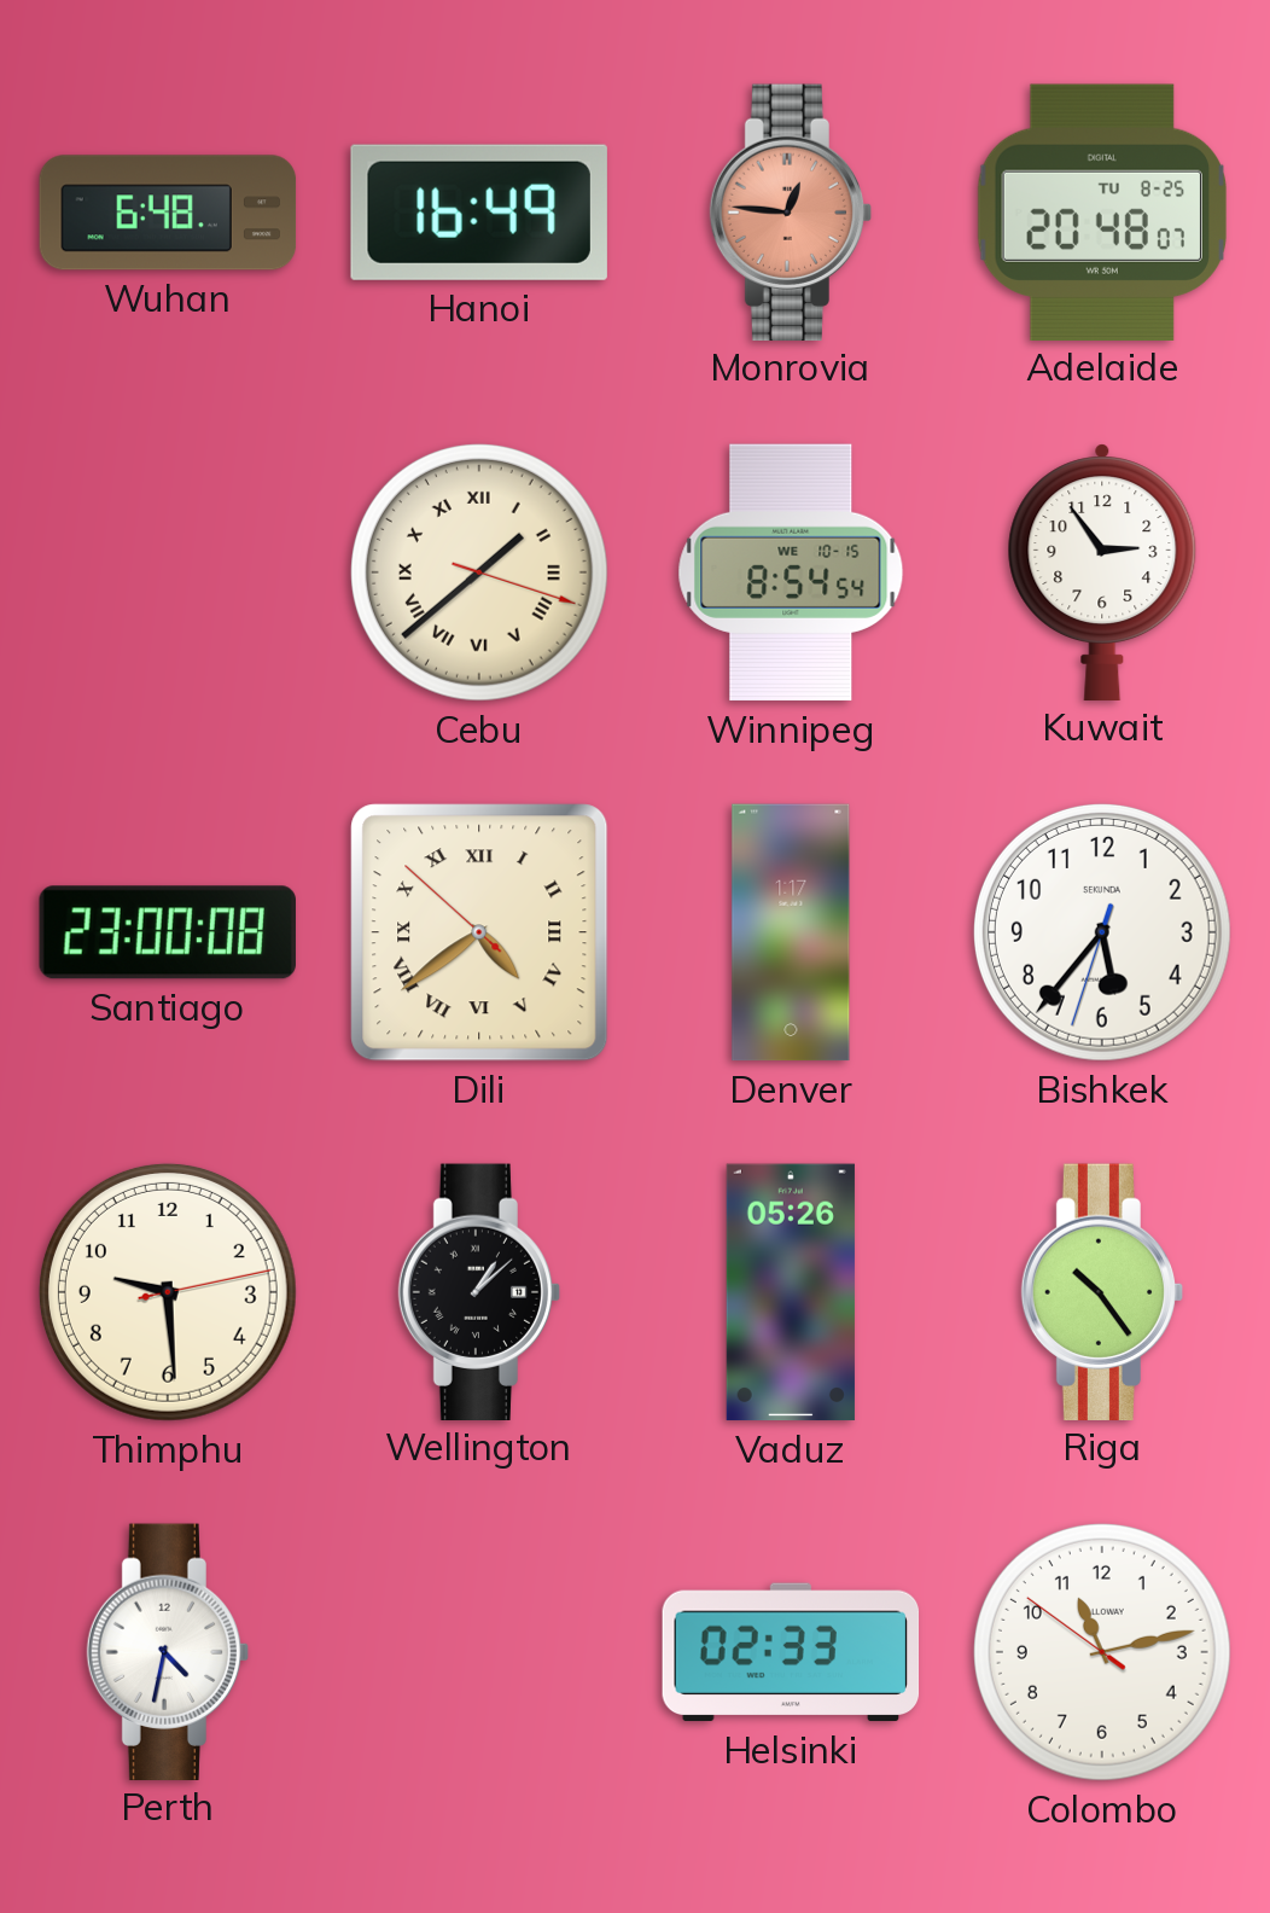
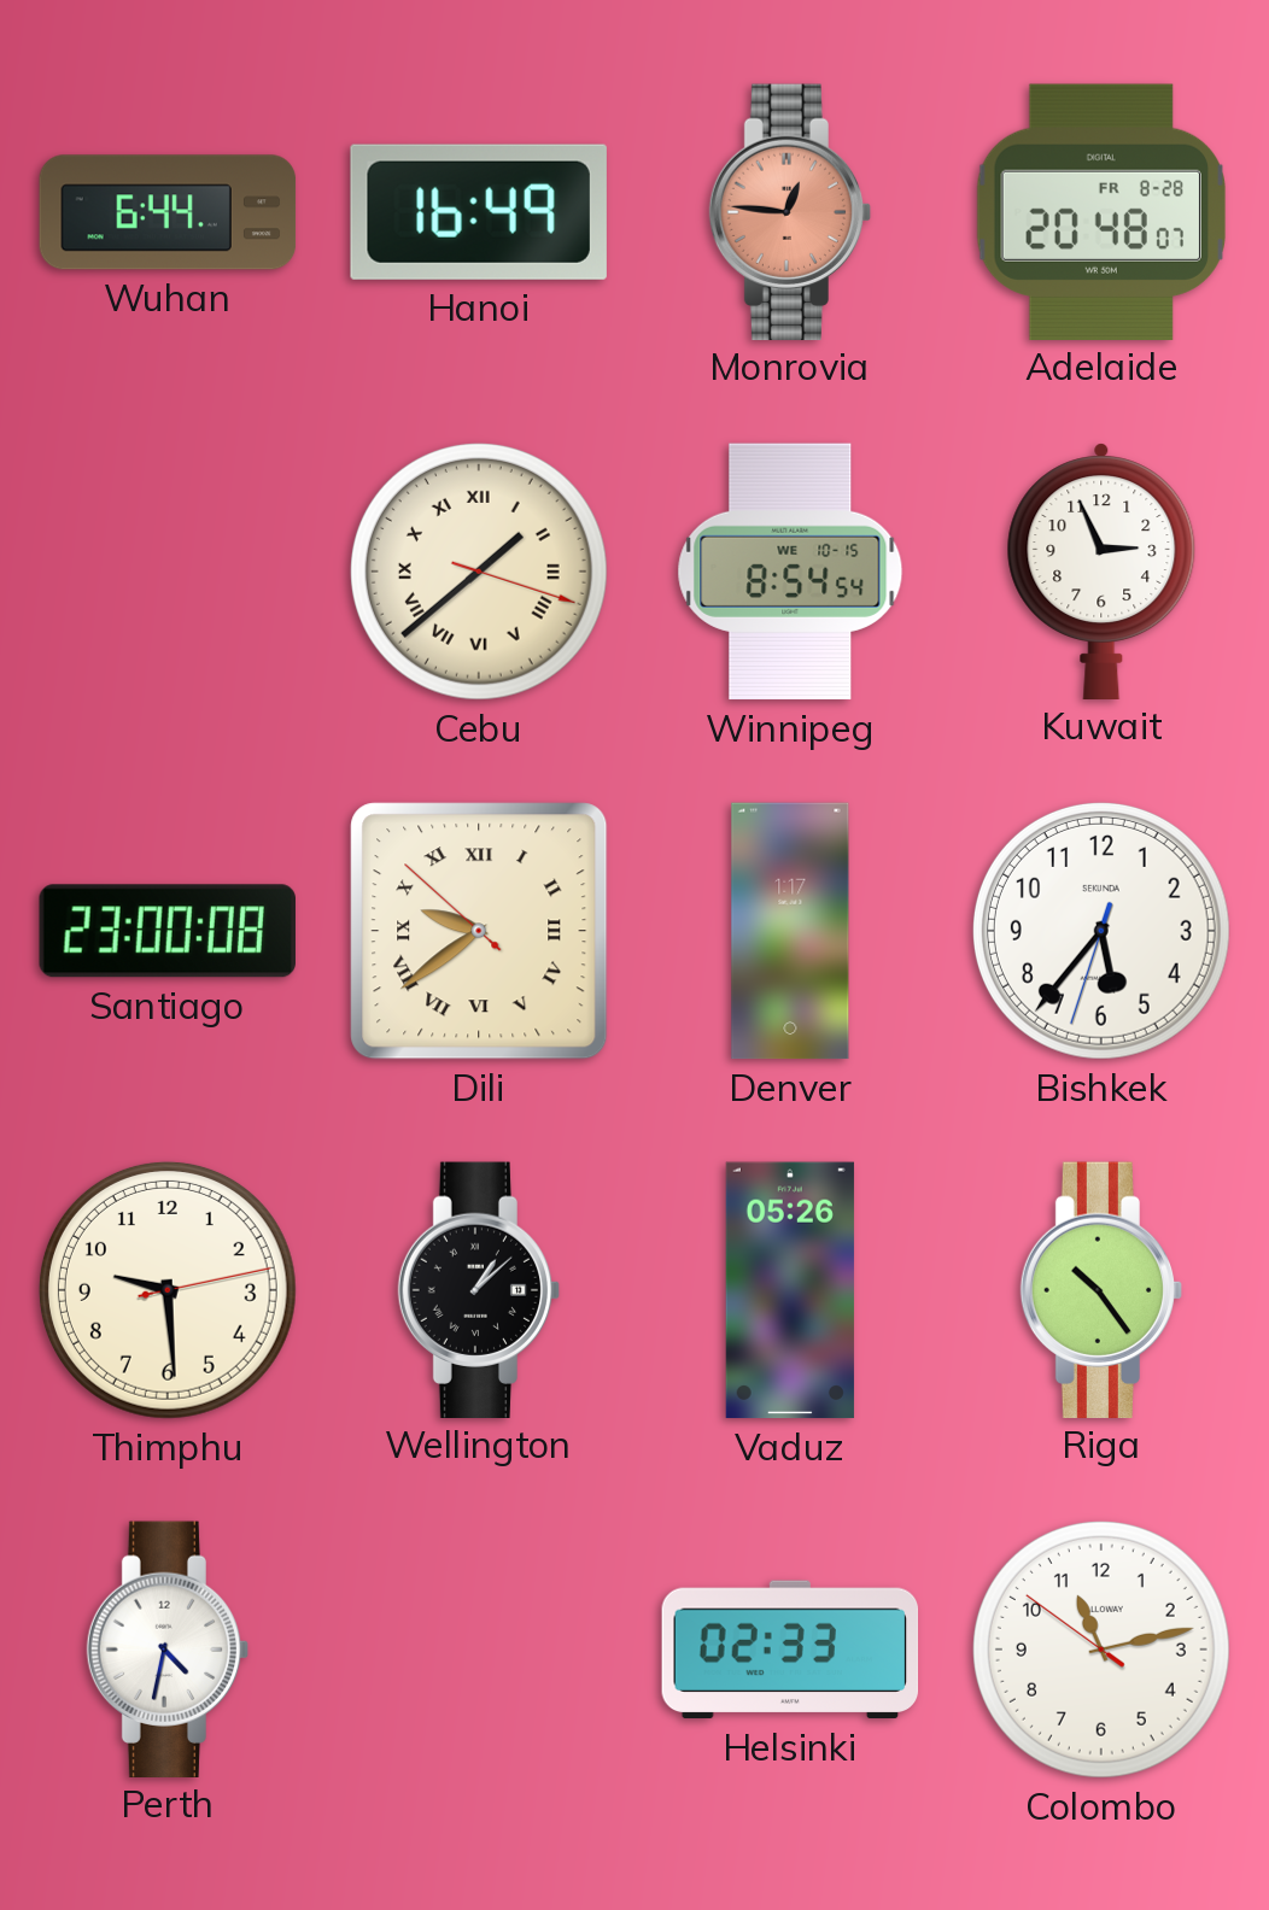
Wuhan: 6:48 -> 6:44
Adelaide date: TU 8-25 -> FR 8-28
Kuwait: 2:54 -> 2:56
Dili: 4:38 -> 9:38
